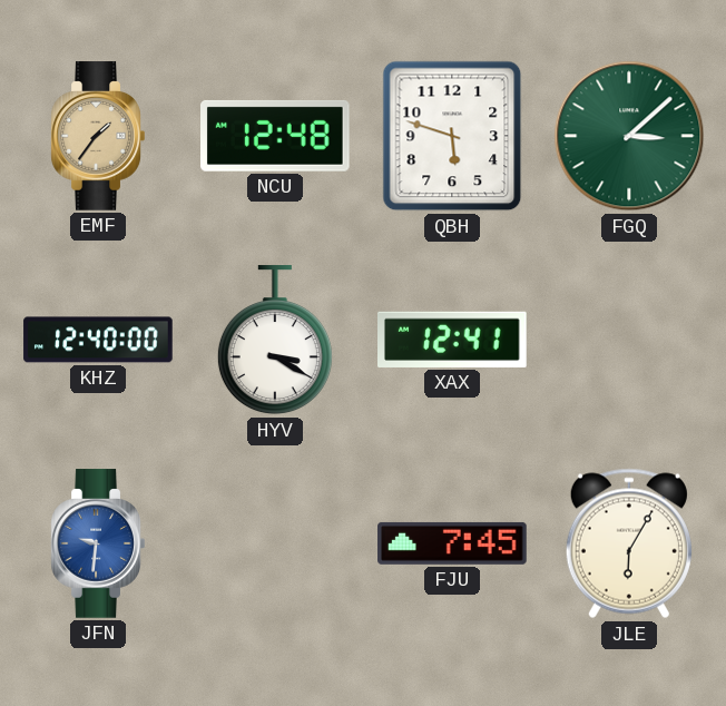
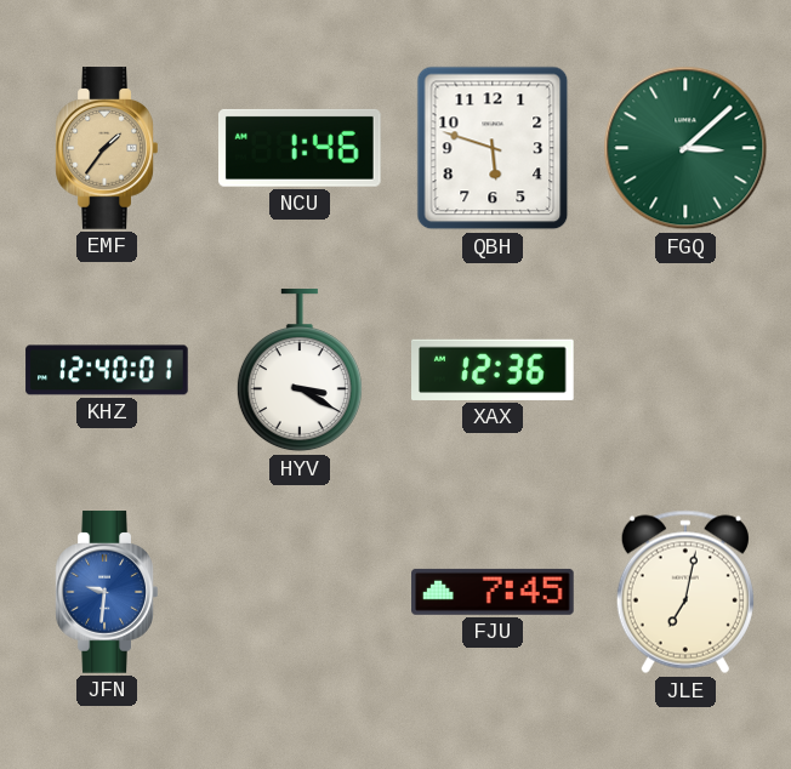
NCU: 12:48 -> 1:46
KHZ: 12:40:00 -> 12:40:01
XAX: 12:41 -> 12:36
JLE: 6:05 -> 7:02
